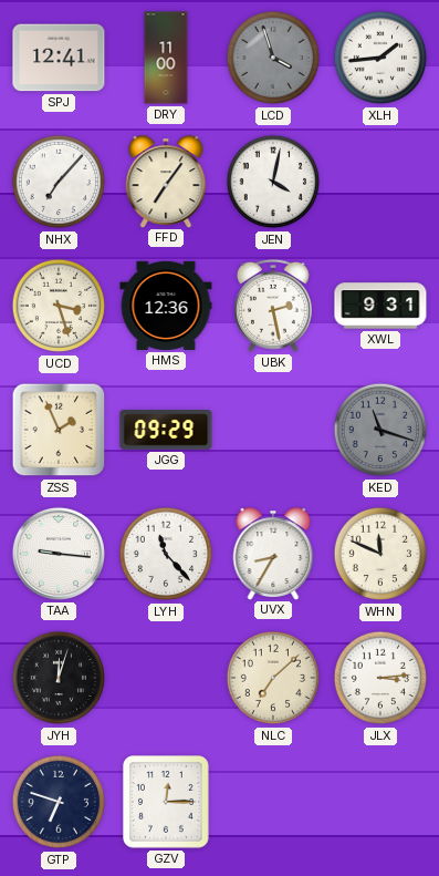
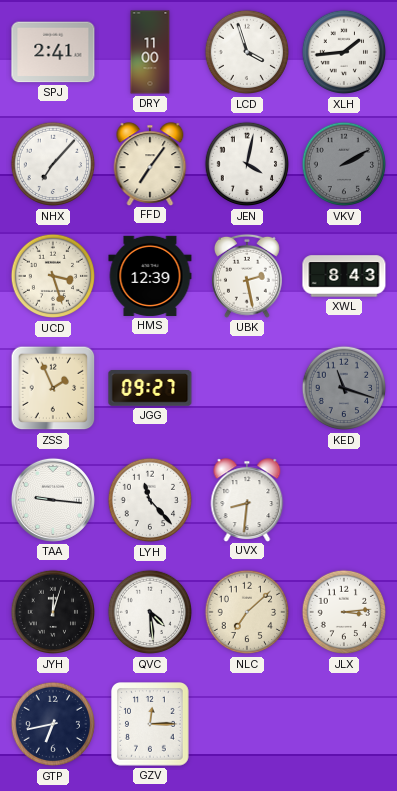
SPJ: 12:41 -> 2:41
LCD dial: grey -> white
VKV: none -> 2:10
HMS: 12:36 -> 12:39
XWL: 9:31 -> 8:43
JGG: 09:29 -> 09:27
UVX: 8:35 -> 8:31
WHN: 11:49 -> none
QVC: none -> 4:29
GTP: 6:48 -> 6:43
